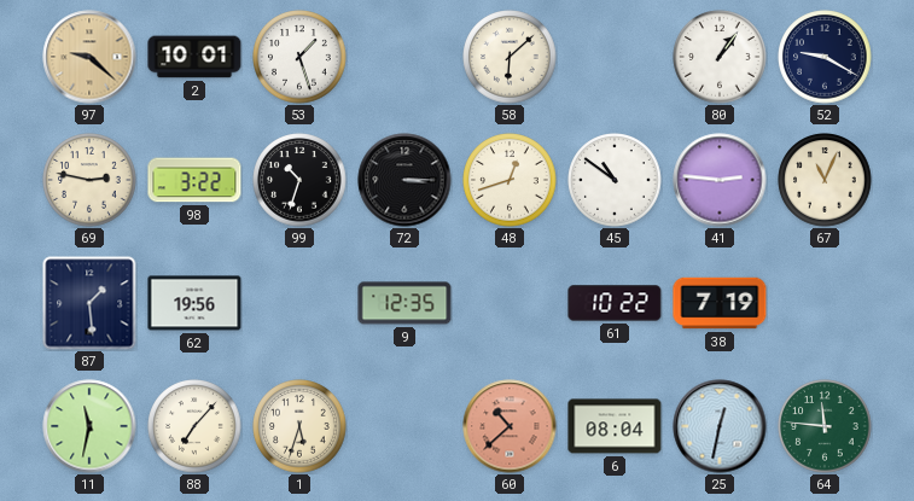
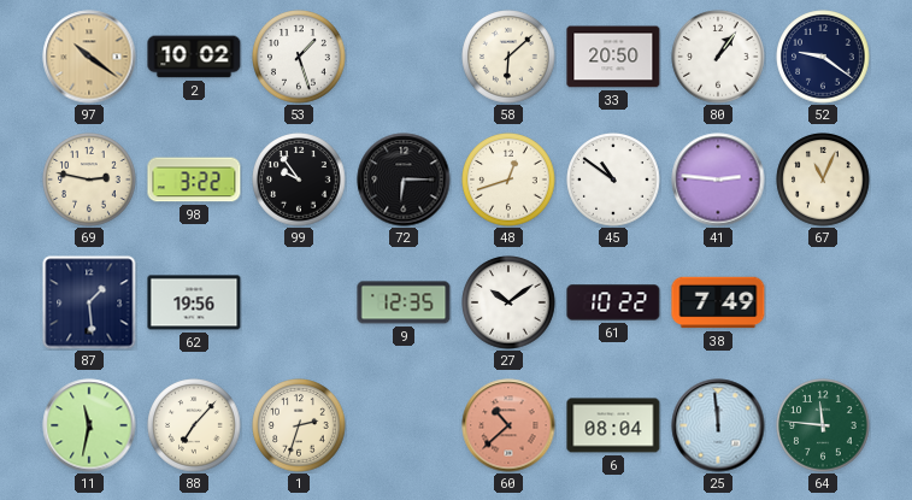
97: 9:22 -> 10:21
2: 10:01 -> 10:02
33: none -> 20:50
52: 9:20 -> 9:21
99: 10:33 -> 9:54
72: 3:15 -> 6:15
27: none -> 10:09
38: 7:19 -> 7:49
1: 5:33 -> 2:33
25: 12:32 -> 11:59
